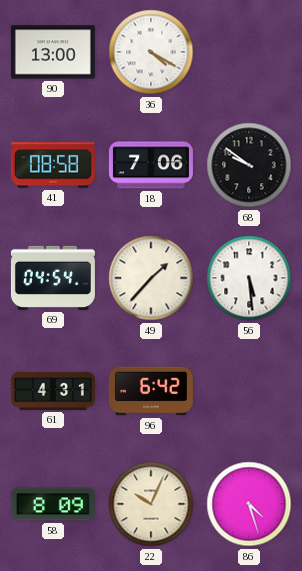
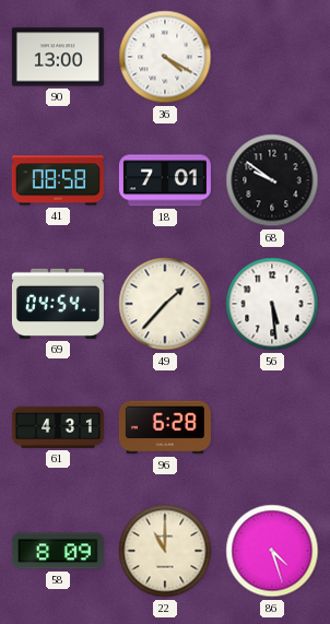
18: 7:06 -> 7:01
96: 6:42 -> 6:28
22: 10:04 -> 11:00
